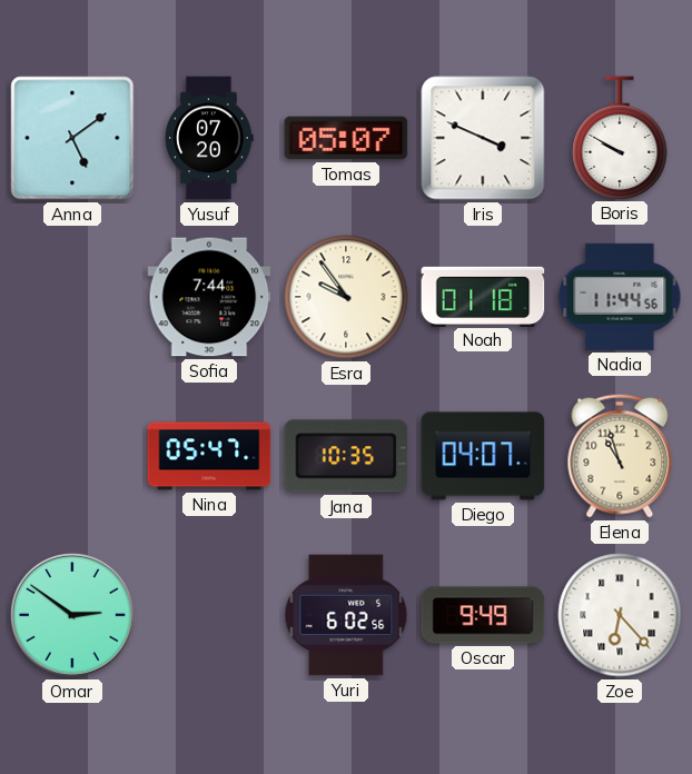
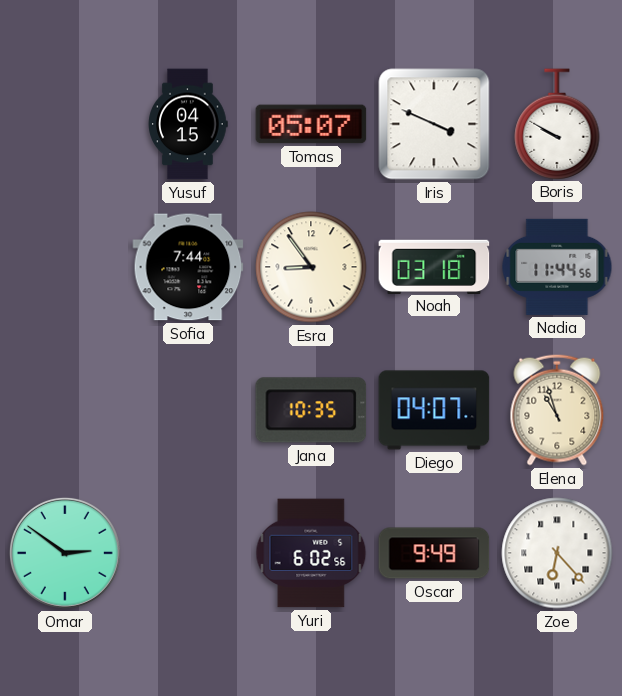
Anna: 5:09 -> none
Yusuf: 07:20 -> 04:15
Esra: 9:54 -> 8:54
Noah: 01:18 -> 03:18
Nina: 05:47 -> none
